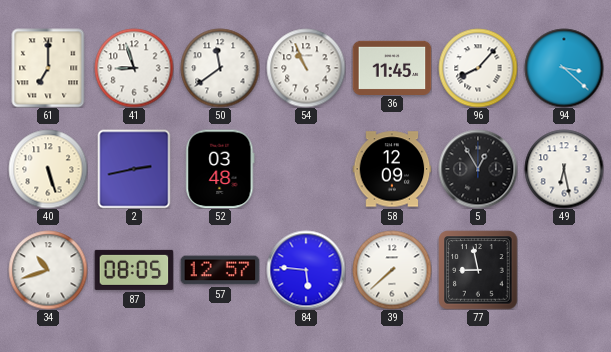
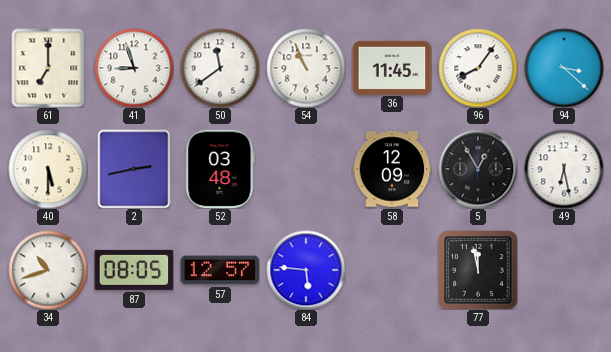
96: 8:07 -> 8:06
40: 5:27 -> 5:30
39: 7:38 -> none
77: 8:58 -> 11:58
